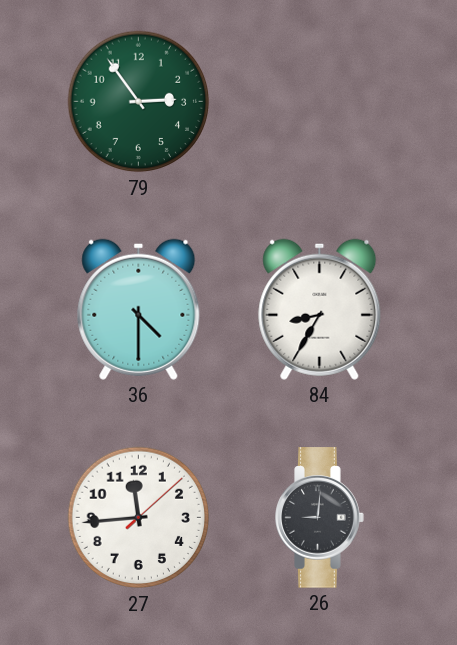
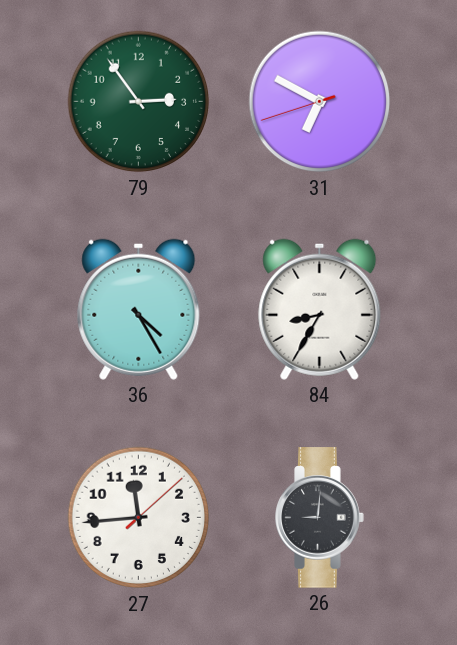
31: none -> 6:49
36: 4:30 -> 4:25
